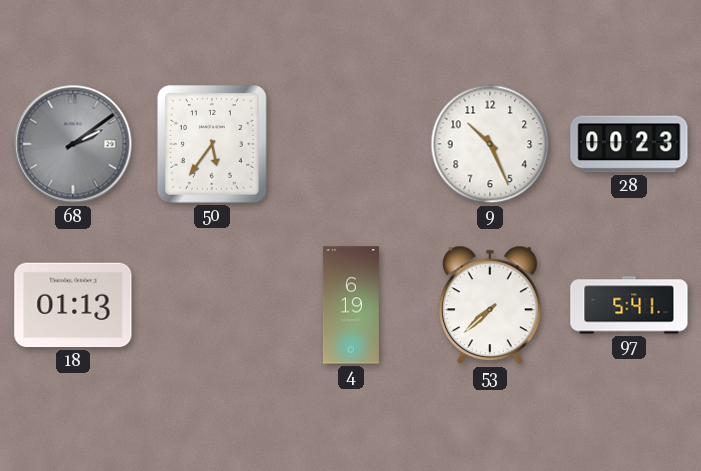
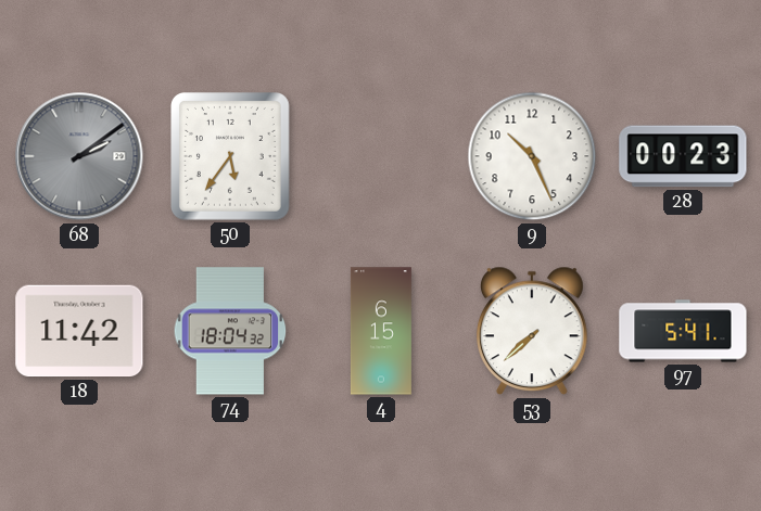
18: 01:13 -> 11:42
74: none -> 18:04
4: 6:19 -> 6:15
